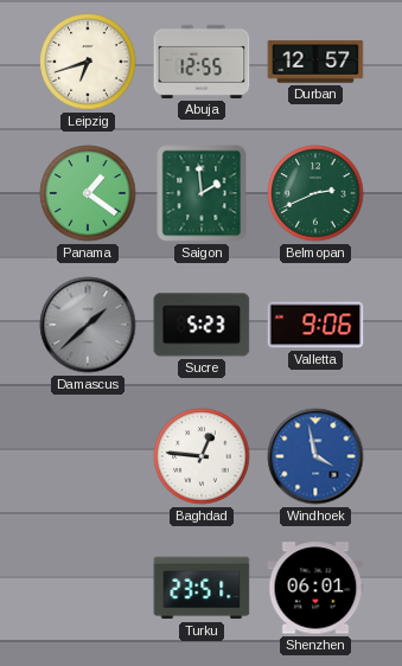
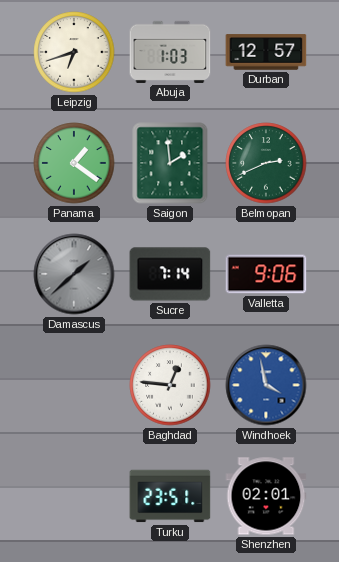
Abuja: 12:55 -> 1:03
Sucre: 5:23 -> 7:14
Shenzhen: 06:01 -> 02:01
